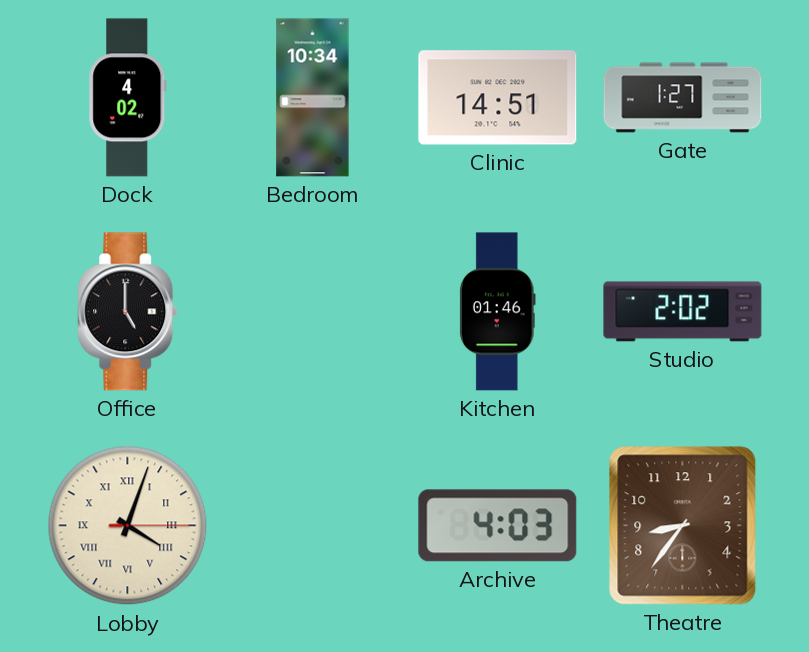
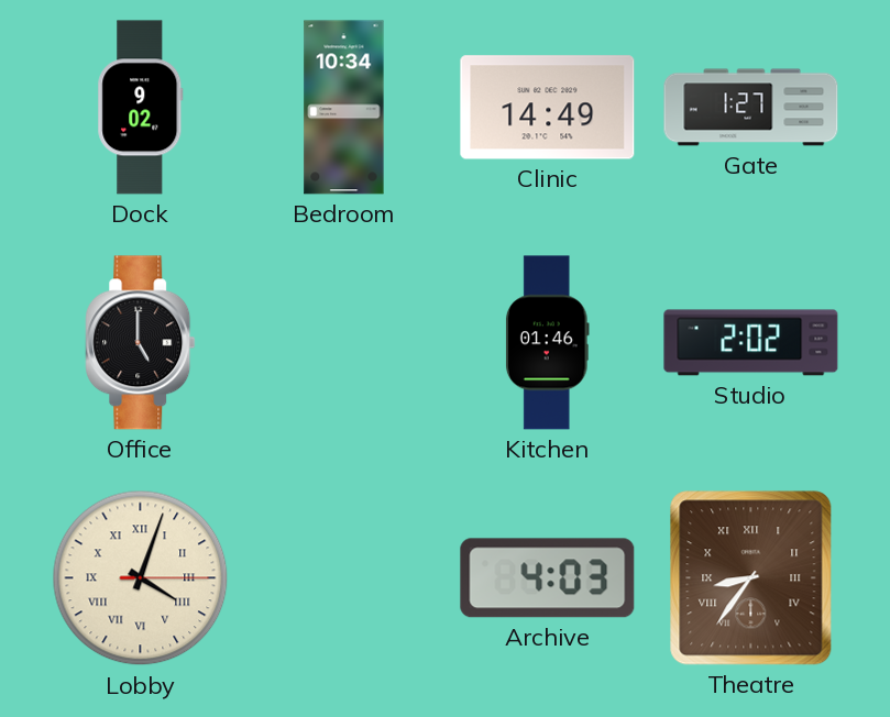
Dock: 4:02 -> 9:02
Clinic: 14:51 -> 14:49
Theatre numerals: Arabic -> Roman
